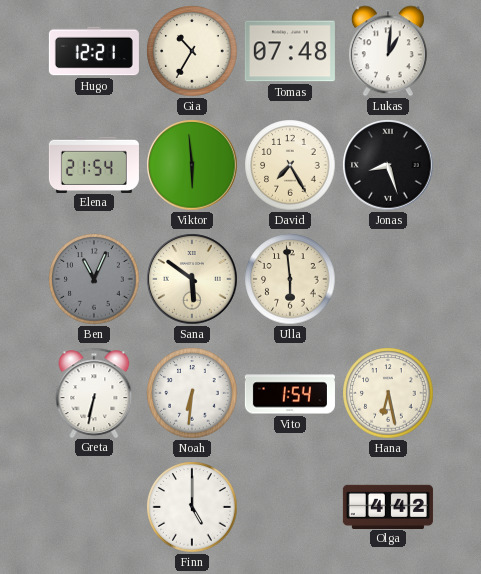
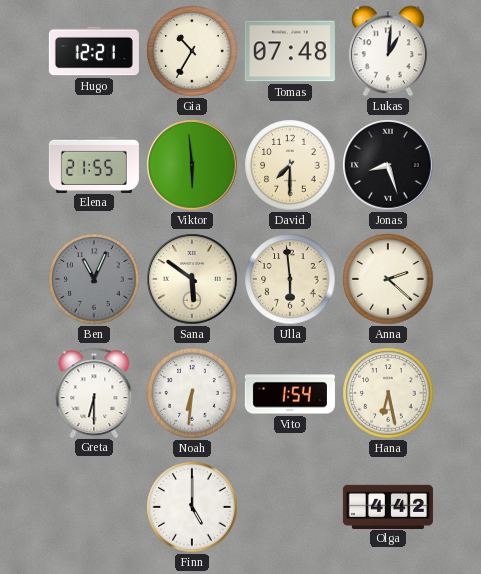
Elena: 21:54 -> 21:55
David: 7:25 -> 7:30
Anna: none -> 2:22
Greta: 6:32 -> 6:30
